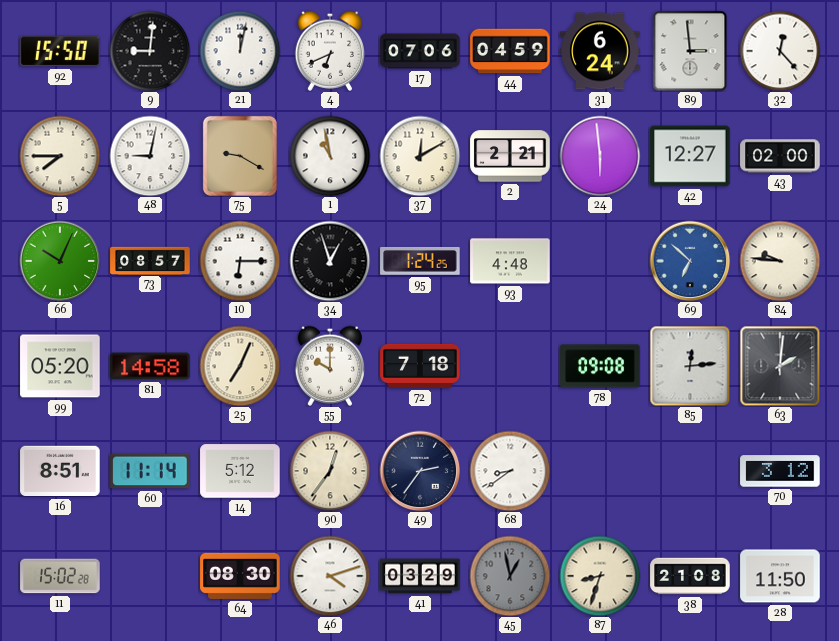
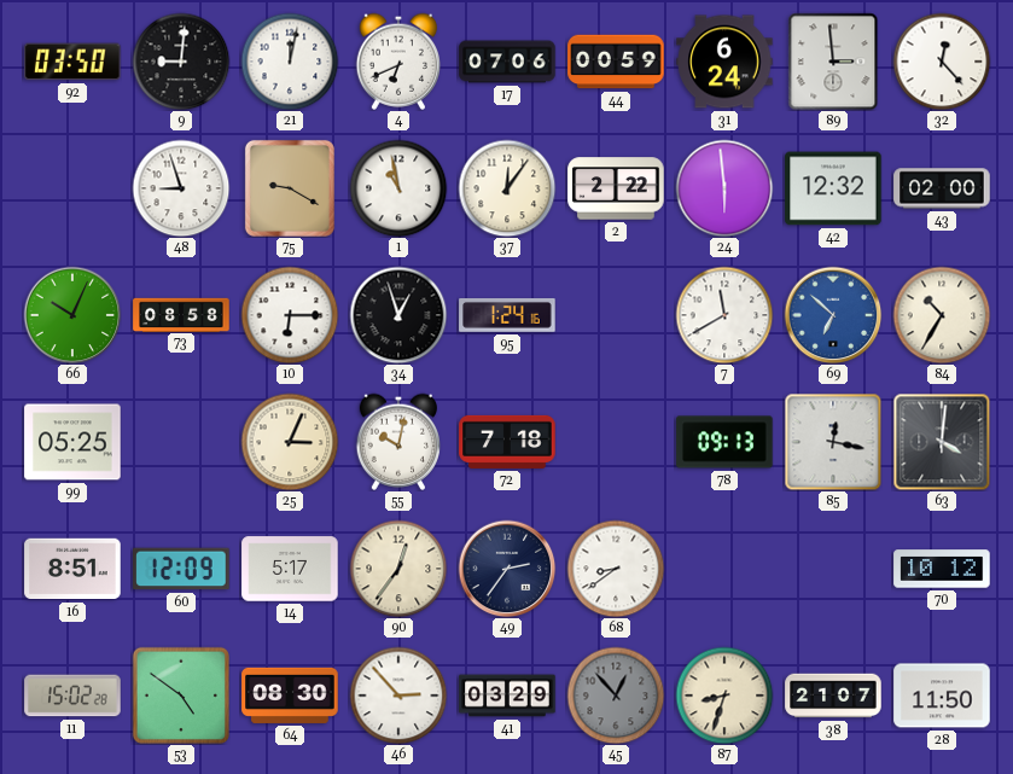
92: 15:50 -> 03:50
44: 04:59 -> 00:59
5: 7:45 -> none
48: 9:02 -> 8:57
37: 12:10 -> 12:06
2: 2:21 -> 2:22
42: 12:27 -> 12:32
73: 08:57 -> 08:58
95: 1:24:25 -> 1:24:16
93: 4:48 -> none
7: none -> 11:40
84: 9:46 -> 10:35
99: 05:20 -> 05:25
81: 14:58 -> none
25: 7:04 -> 3:04
55: 10:00 -> 10:02
78: 09:08 -> 09:13
85: 12:14 -> 12:17
63: 2:01 -> 4:01
60: 11:14 -> 12:09
14: 5:12 -> 5:17
70: 3:12 -> 10:12
53: none -> 4:51
46: 4:12 -> 2:53
45: 12:58 -> 12:53
38: 21:08 -> 21:07
